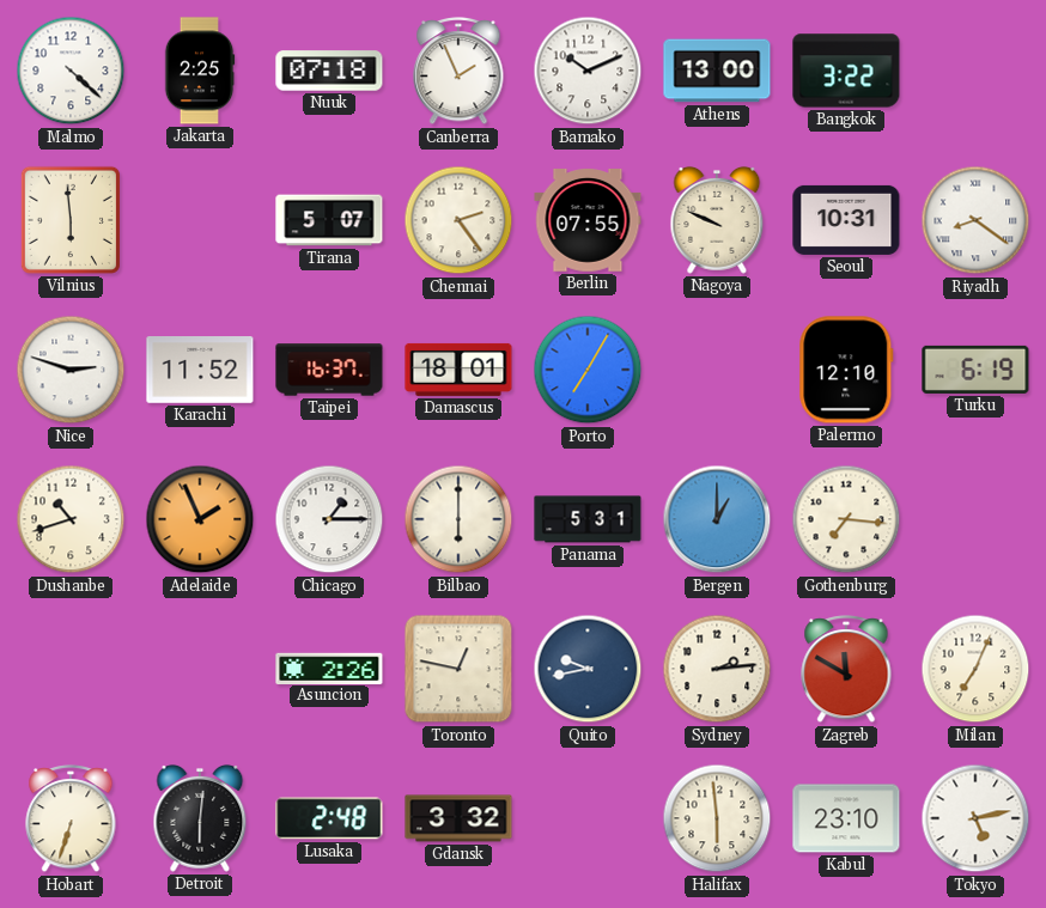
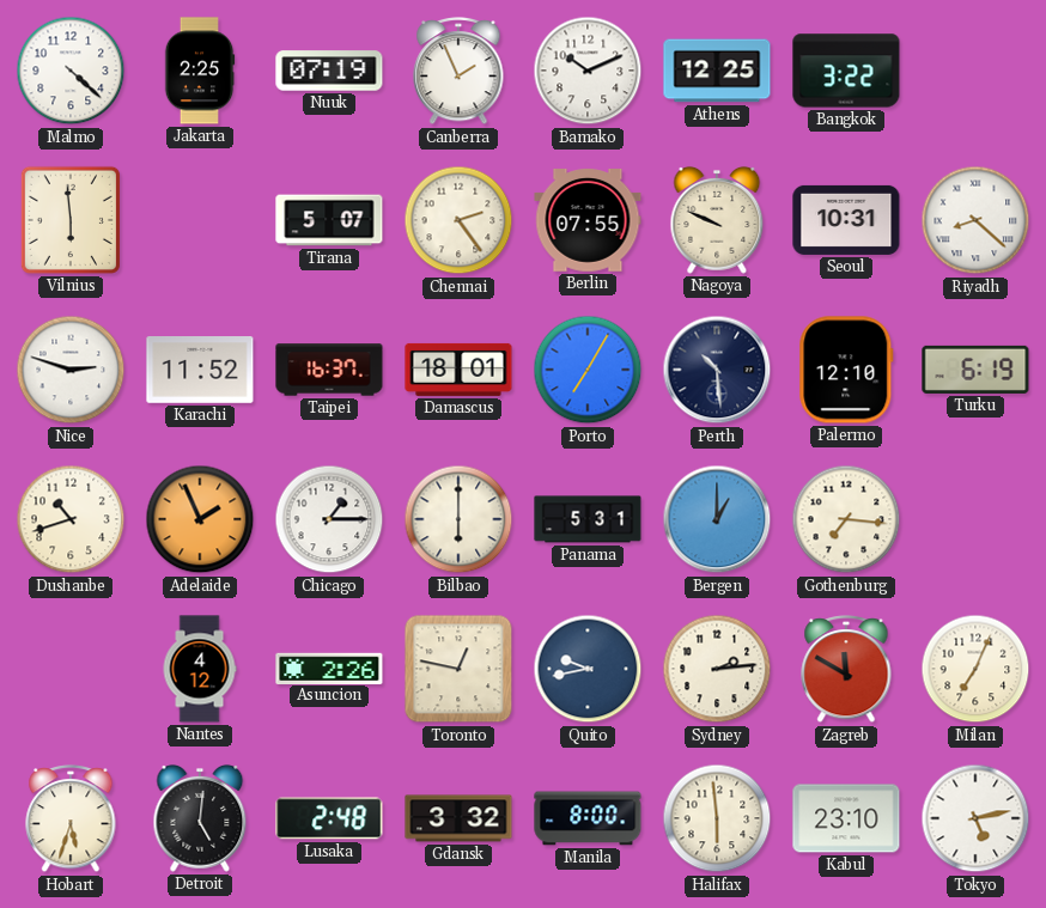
Nuuk: 07:18 -> 07:19
Athens: 13:00 -> 12:25
Riyadh: 8:21 -> 8:22
Perth: none -> 10:29
Nantes: none -> 4:12
Hobart: 6:33 -> 5:33
Detroit: 6:01 -> 5:01
Manila: none -> 8:00
